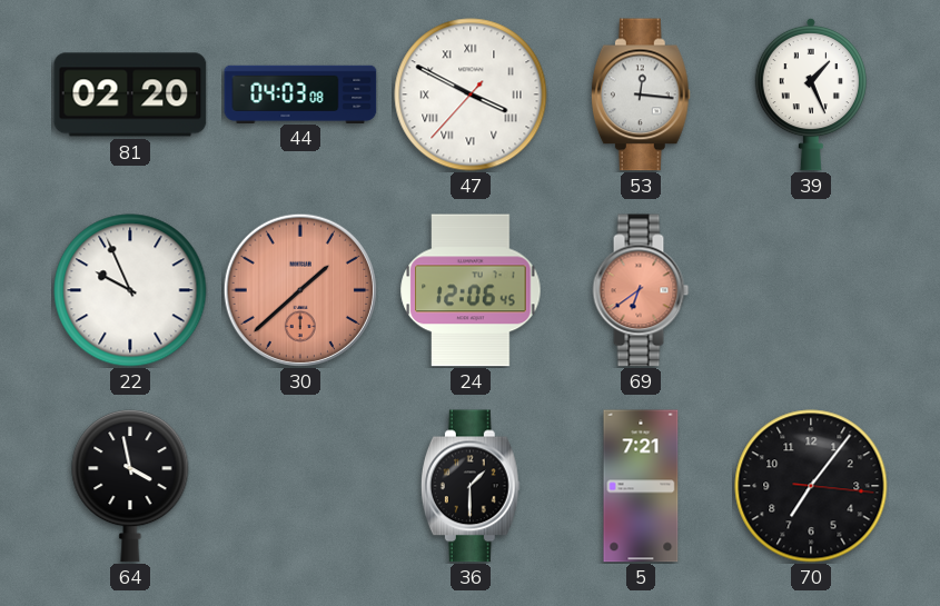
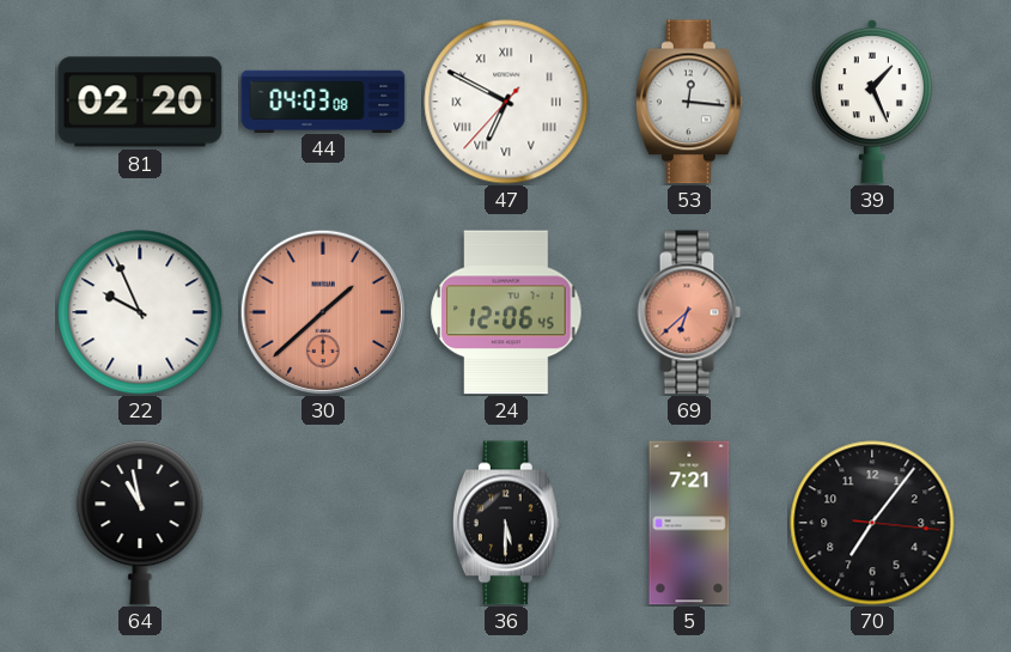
47: 3:49 -> 6:49
69: 6:39 -> 6:38
64: 3:58 -> 10:58
36: 1:30 -> 5:30
